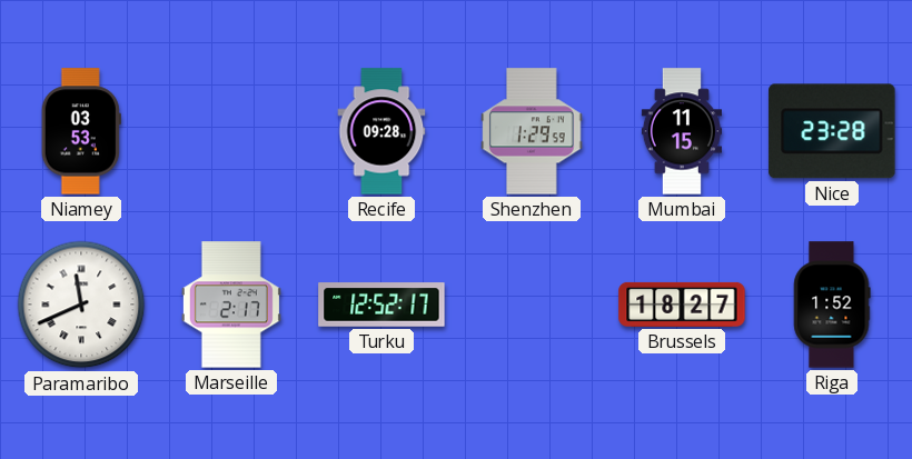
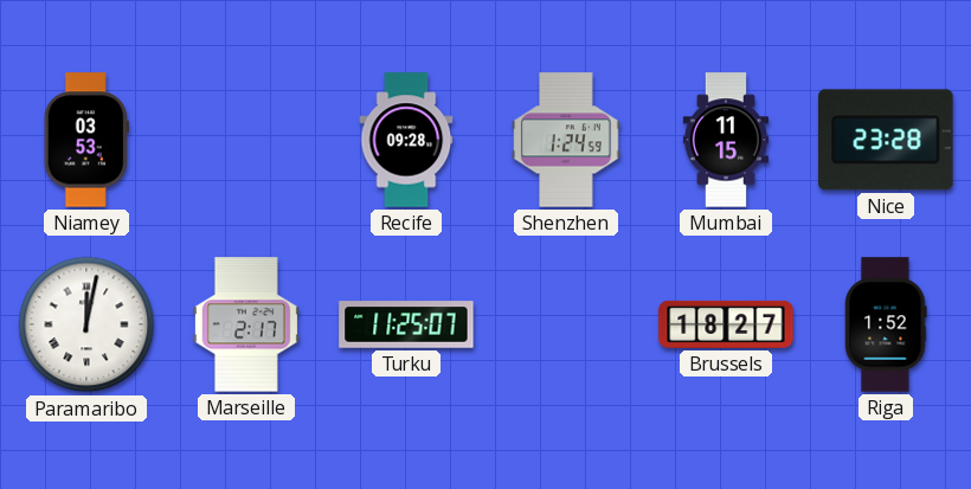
Shenzhen: 1:29 -> 1:24
Paramaribo: 11:41 -> 12:02
Turku: 12:52 -> 11:25
